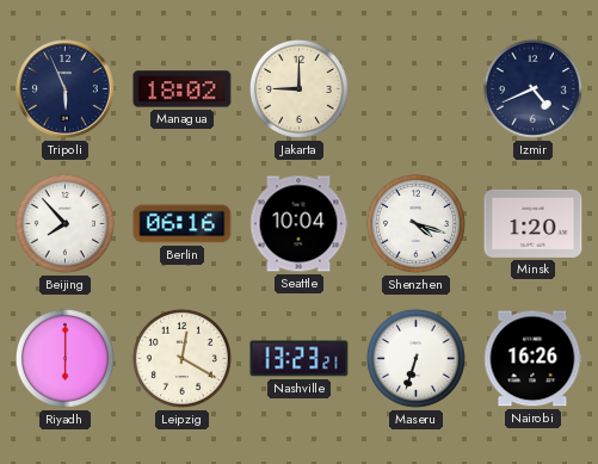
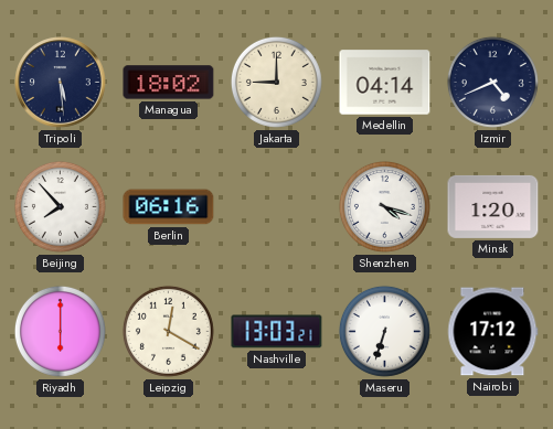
Tripoli: 5:56 -> 5:29
Medellin: none -> 04:14
Seattle: 10:04 -> none
Nashville: 13:23 -> 13:03
Nairobi: 16:26 -> 17:12
